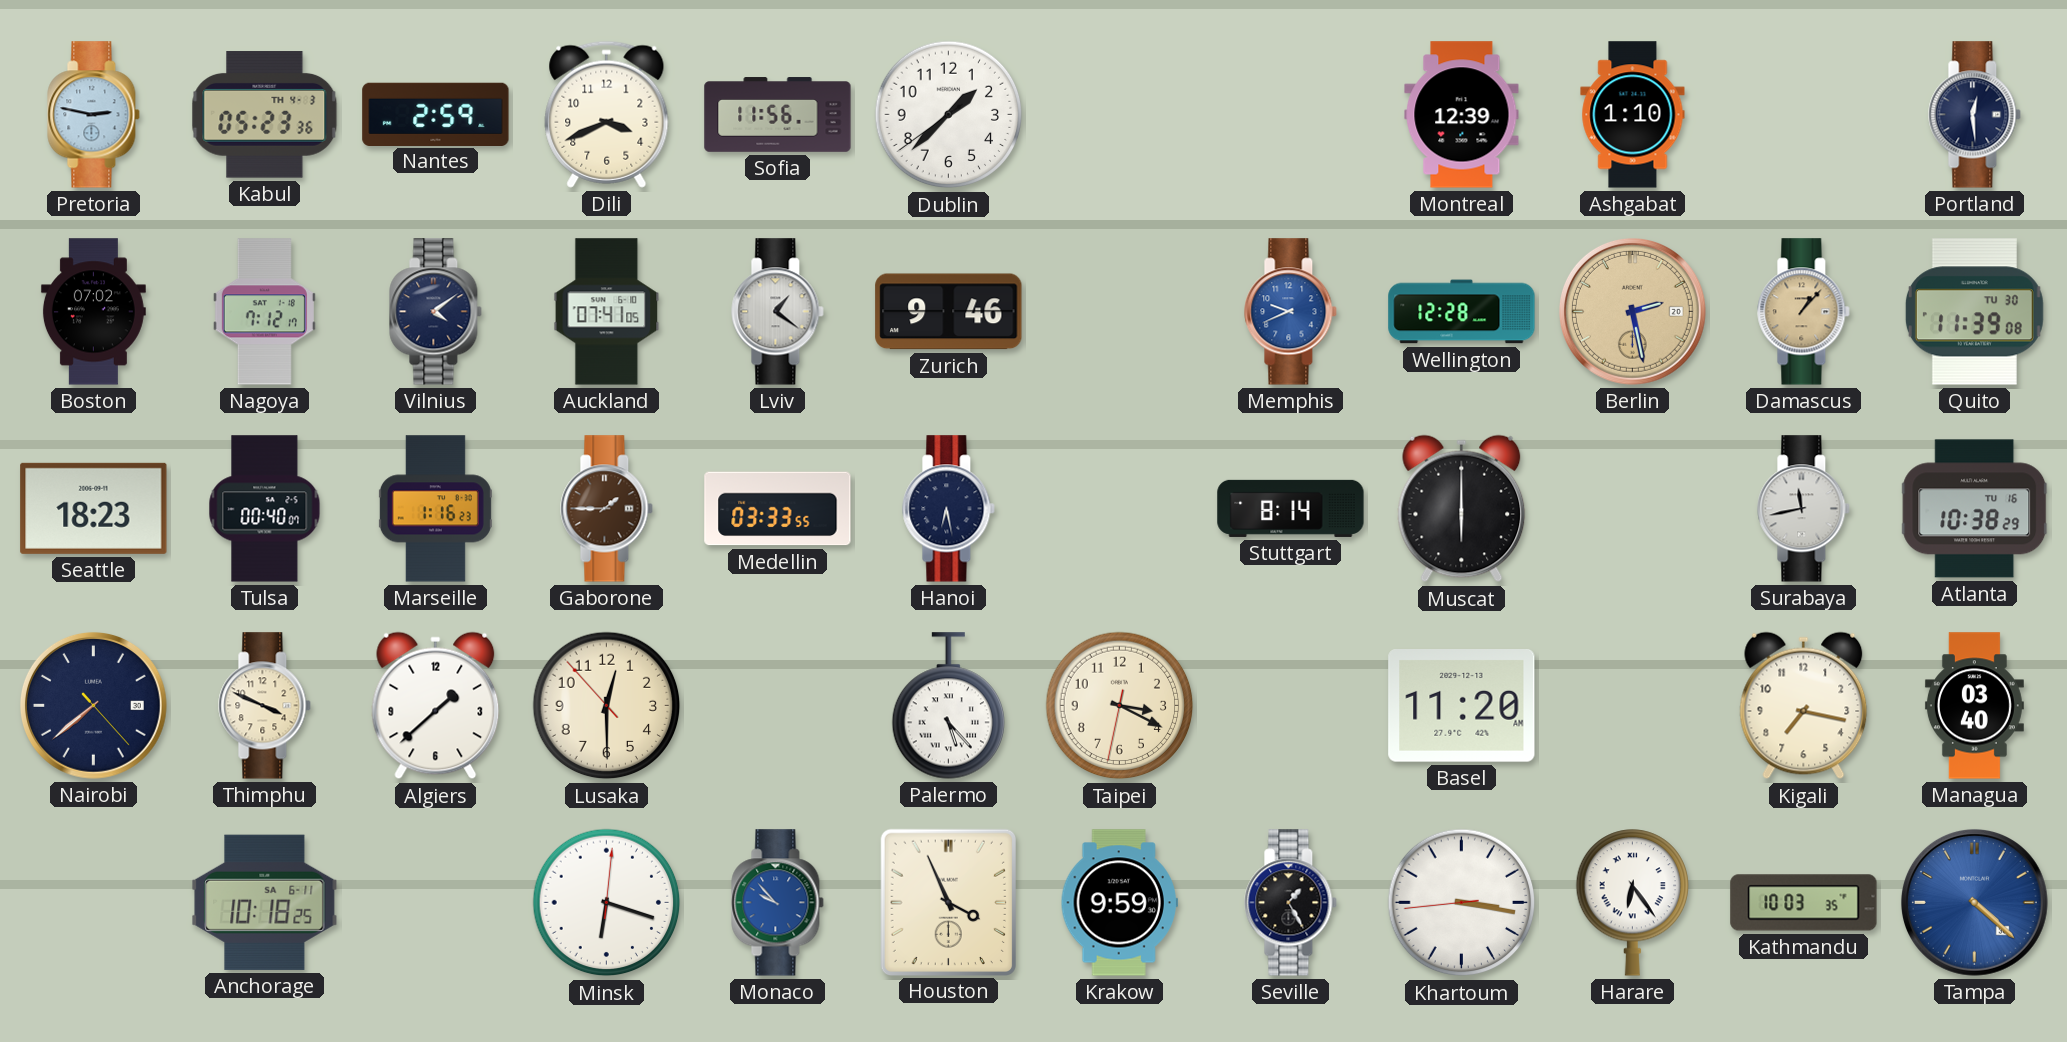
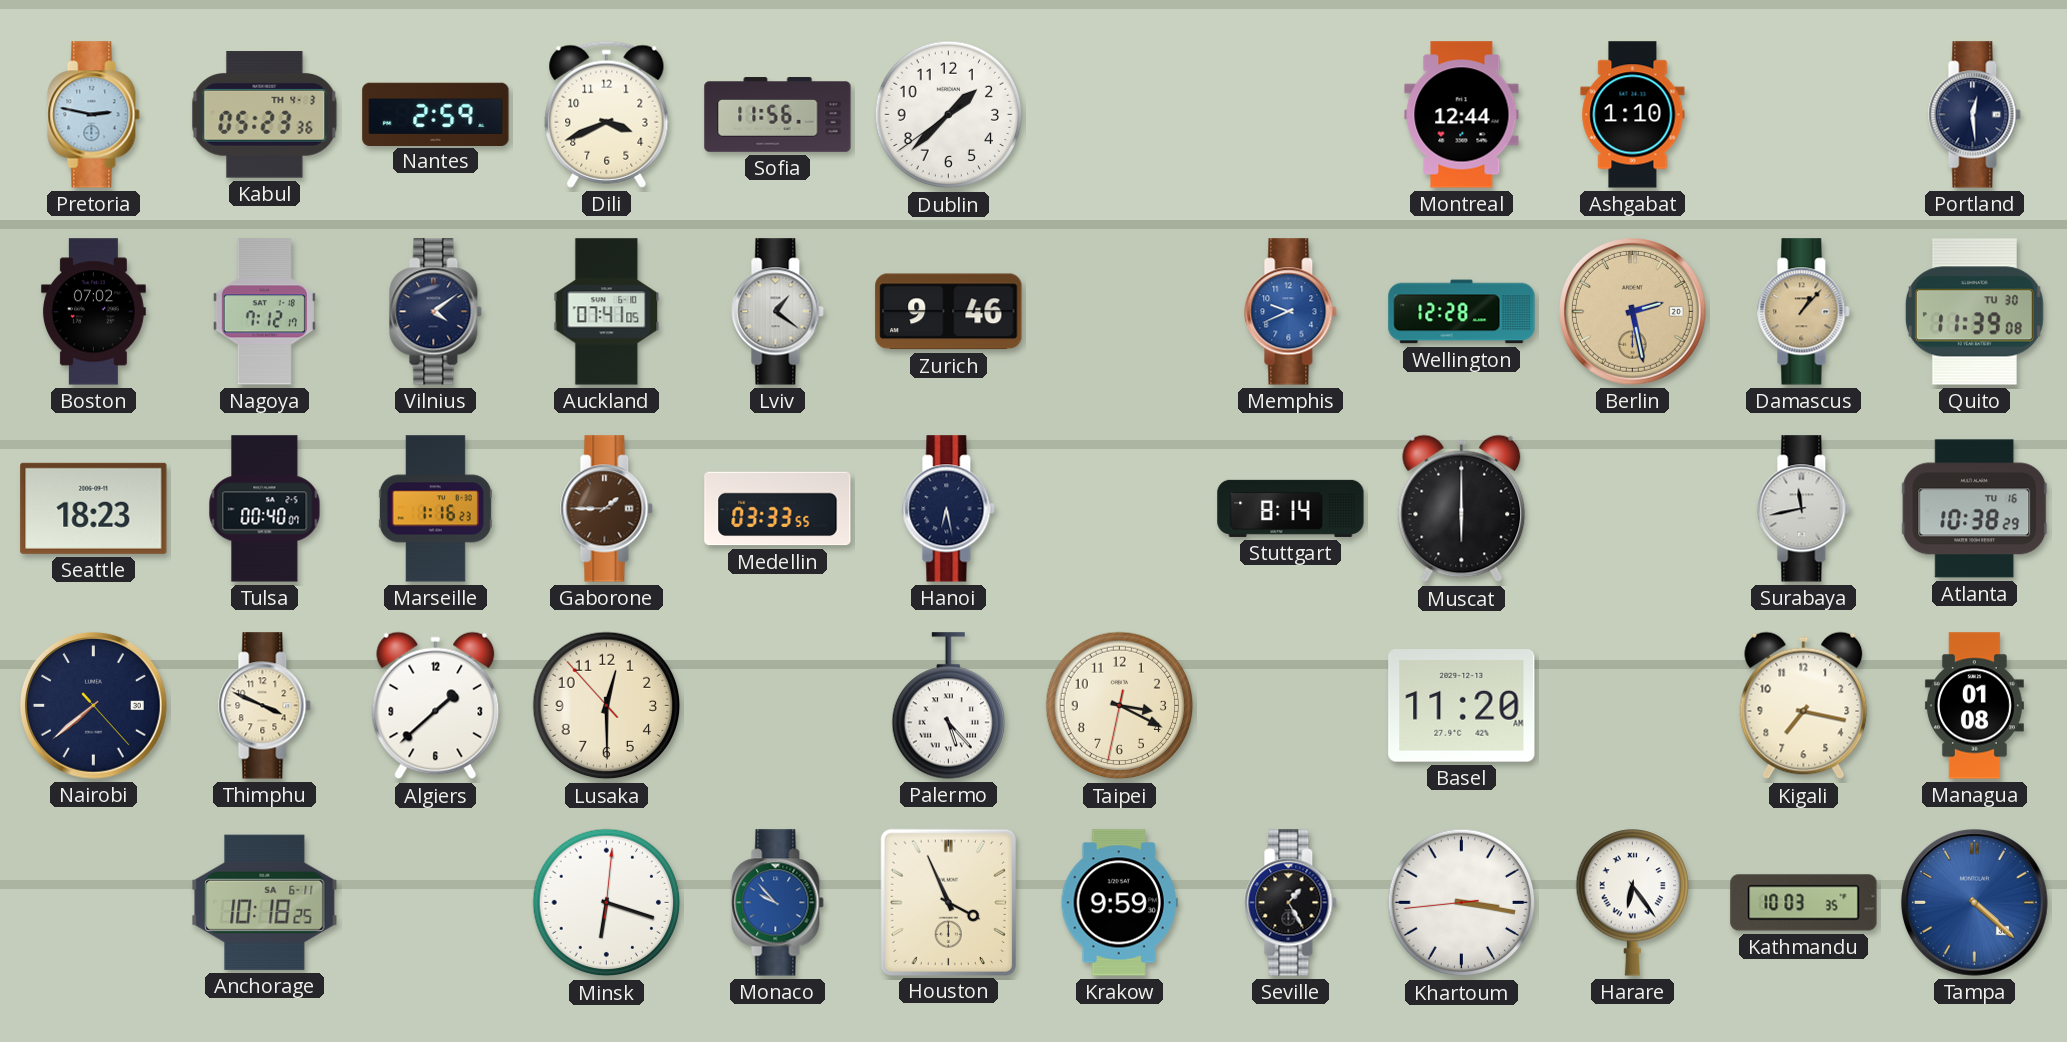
Montreal: 12:39 -> 12:44
Managua: 03:40 -> 01:08
